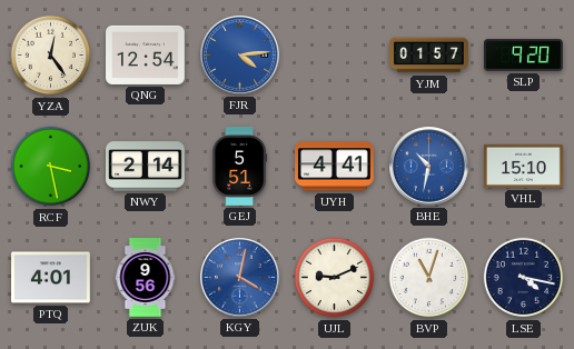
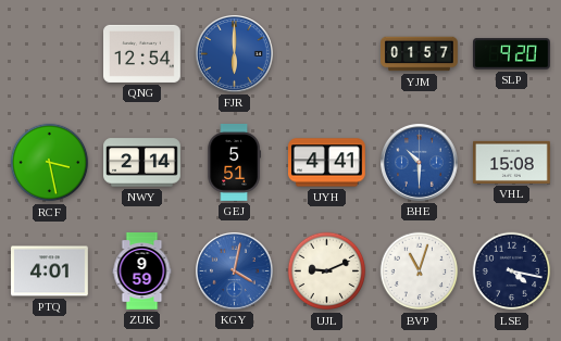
YZA: 12:24 -> none
FJR: 4:14 -> 6:00
BHE: 10:32 -> 10:30
VHL: 15:10 -> 15:08
ZUK: 9:56 -> 9:59
